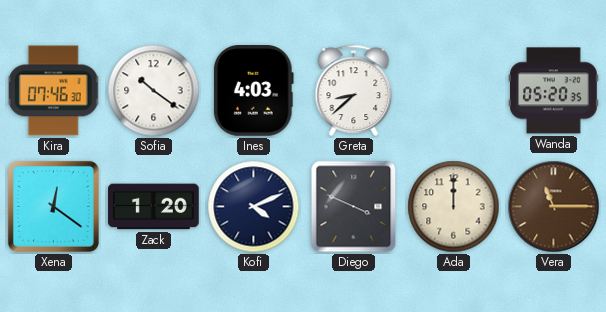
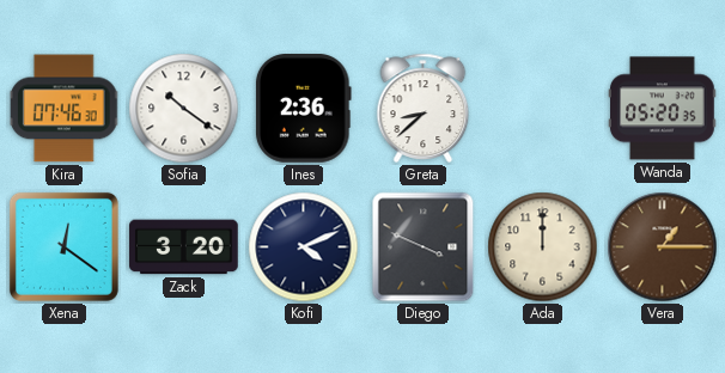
Ines: 4:03 -> 2:36
Zack: 1:20 -> 3:20
Vera: 11:15 -> 1:15
